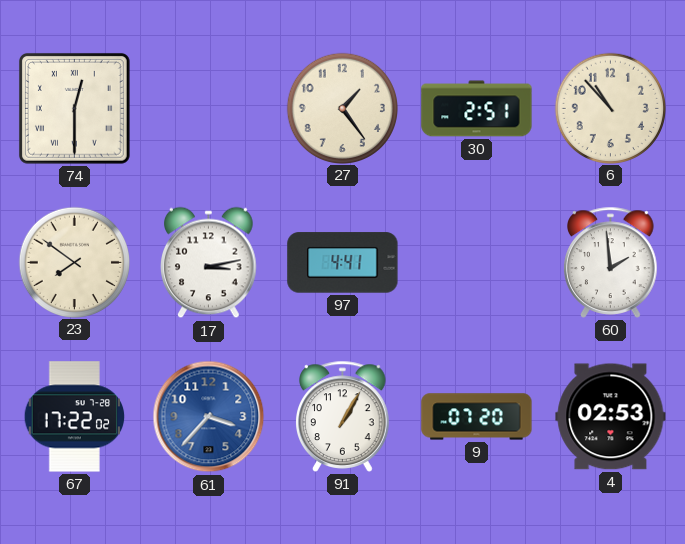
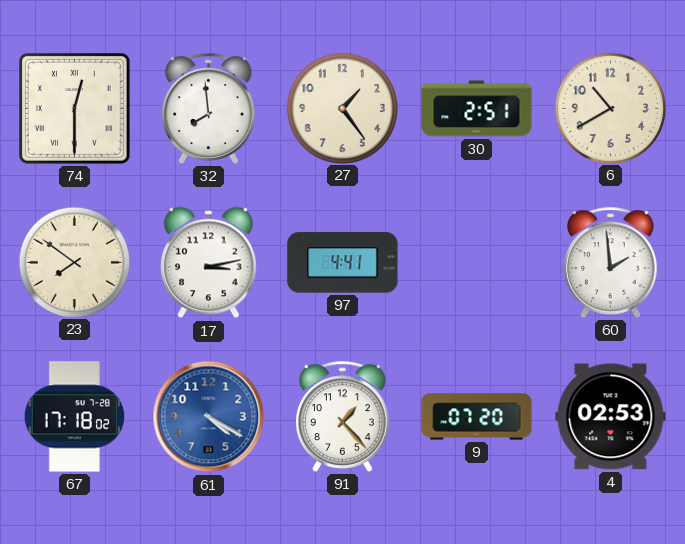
32: none -> 7:59
6: 10:53 -> 10:40
67: 17:22 -> 17:18
61: 3:37 -> 4:20
91: 1:05 -> 1:23
